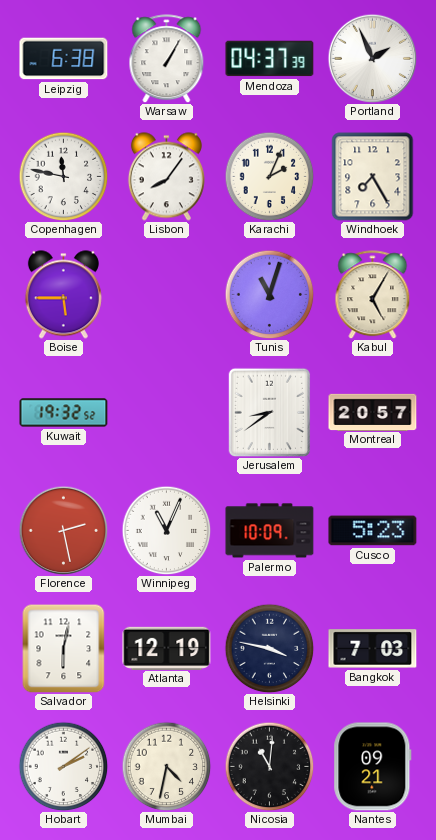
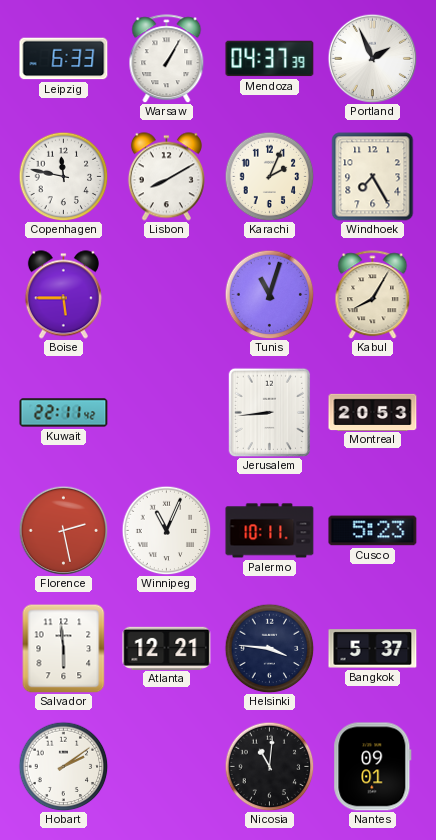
Leipzig: 6:38 -> 6:33
Lisbon: 8:06 -> 8:10
Kabul: 5:05 -> 8:05
Kuwait: 19:32 -> 22:11
Jerusalem: 8:39 -> 8:44
Montreal: 20:57 -> 20:53
Palermo: 10:09 -> 10:11
Salvador: 6:02 -> 5:59
Atlanta: 12:19 -> 12:21
Helsinki: 3:47 -> 3:46
Bangkok: 7:03 -> 5:37
Mumbai: 4:32 -> none
Nantes: 09:21 -> 09:01
